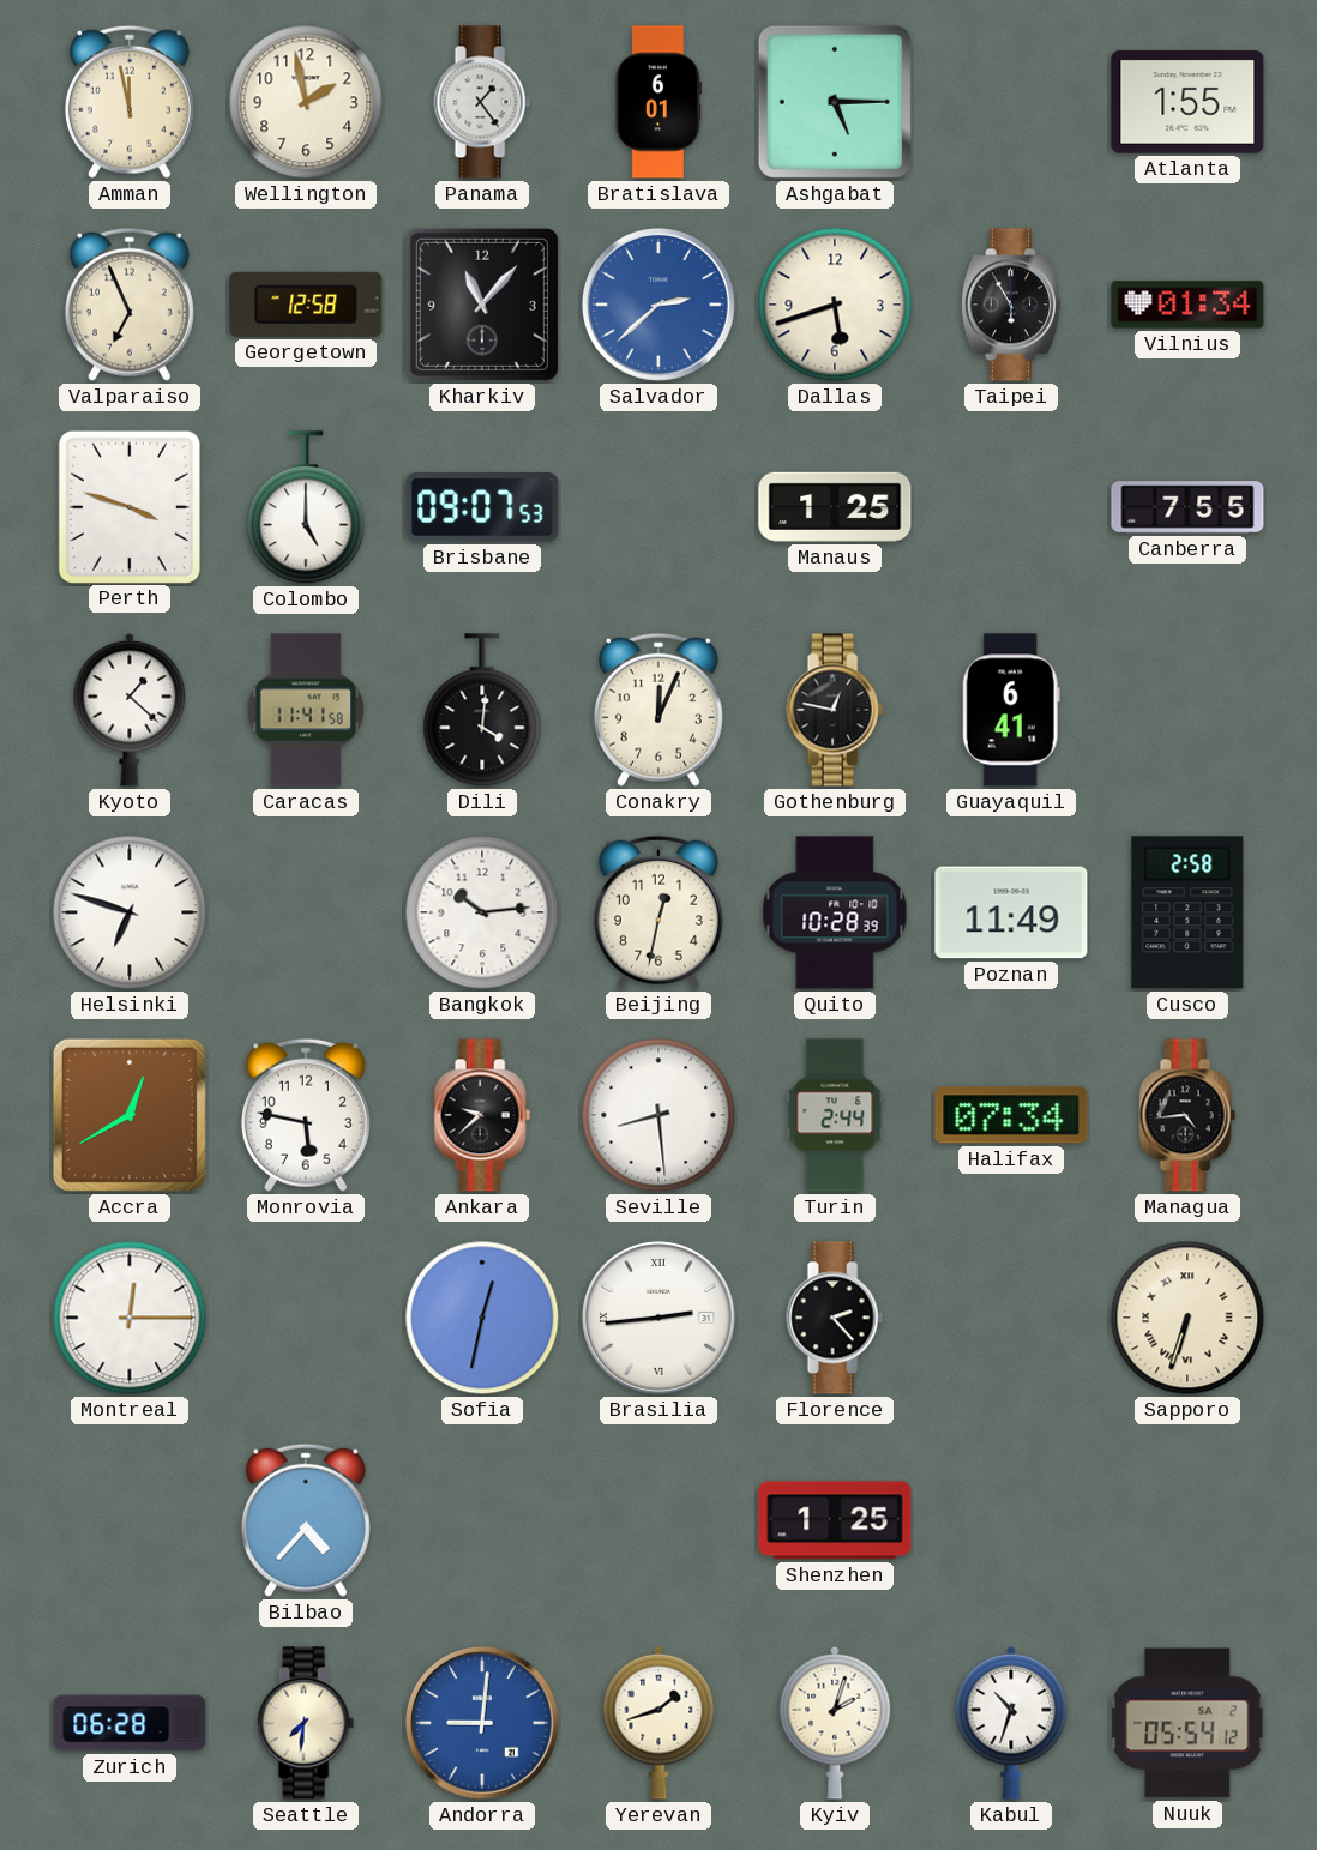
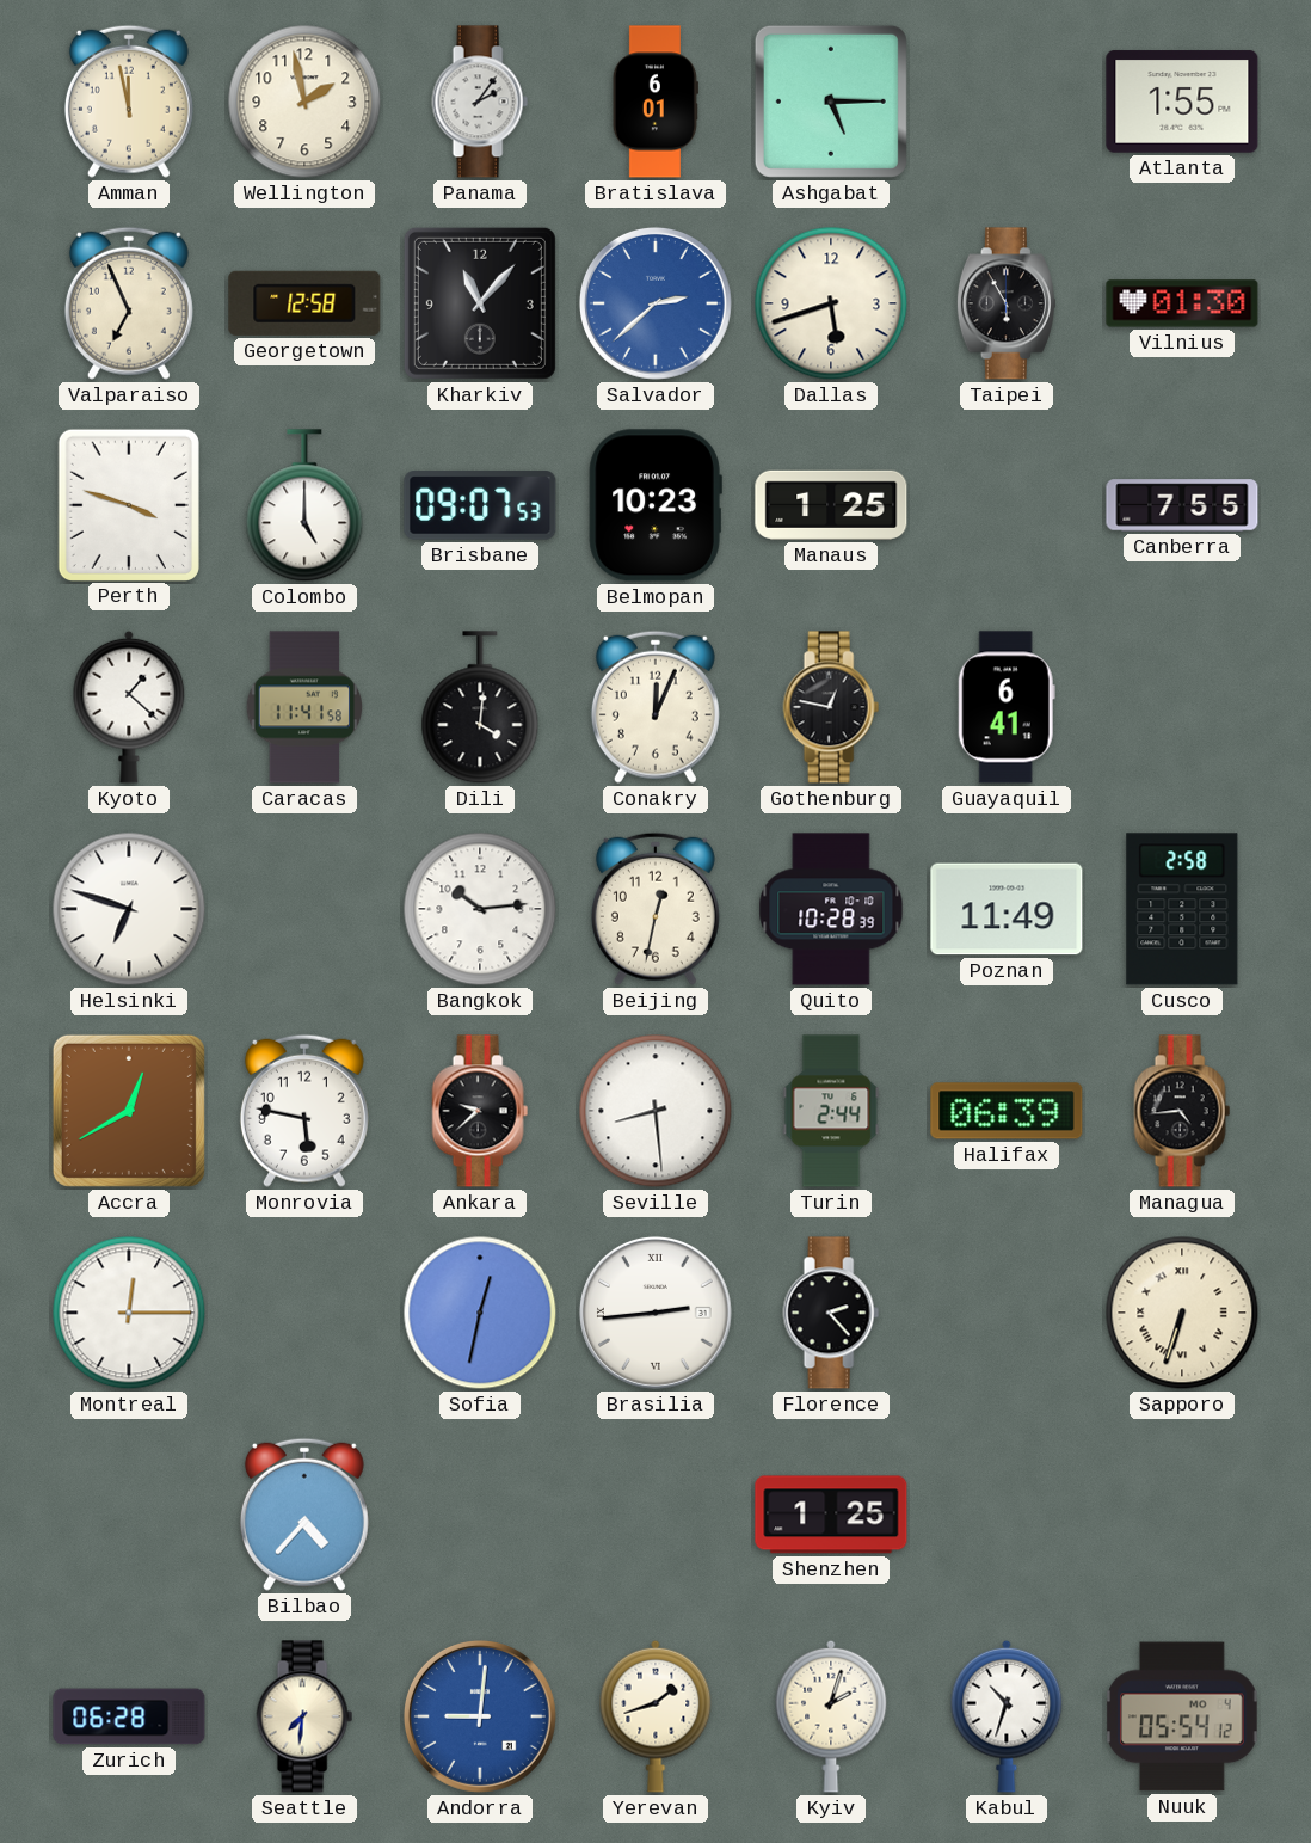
Panama: 1:24 -> 2:06
Vilnius: 01:34 -> 01:30
Belmopan: none -> 10:23
Halifax: 07:34 -> 06:39
Nuuk date: SA 2 -> MO 4
